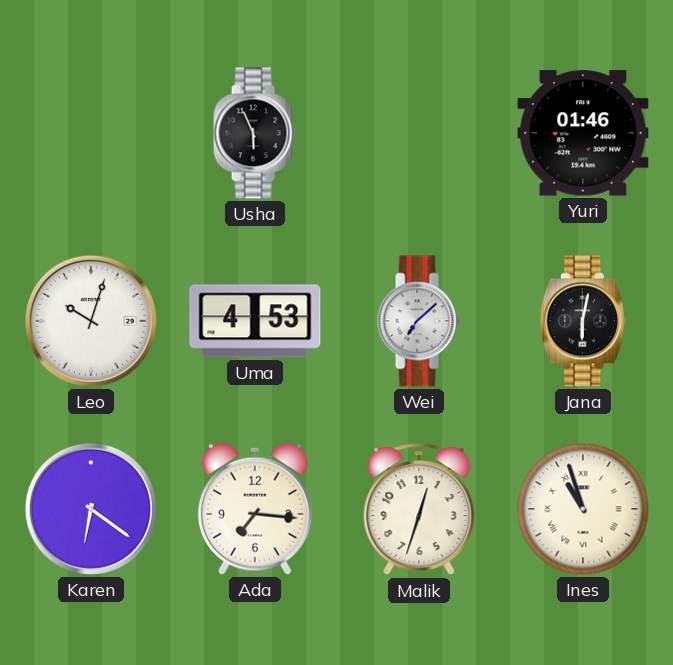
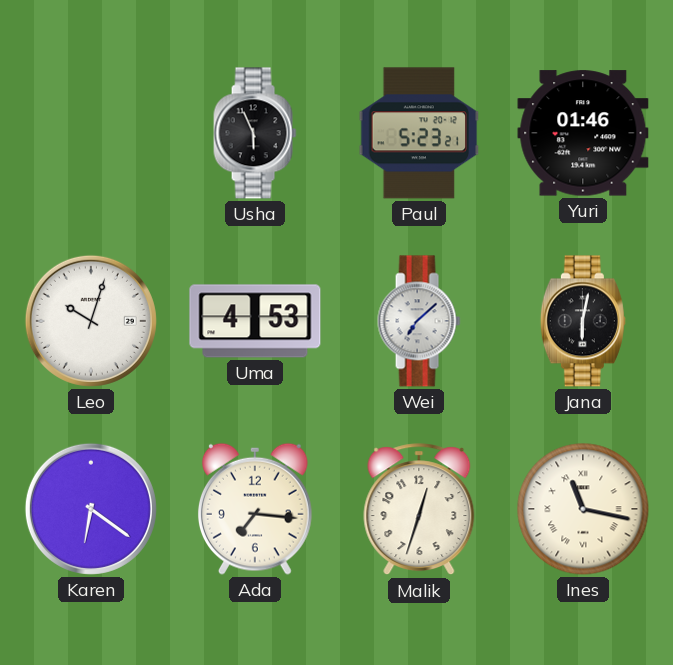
Paul: none -> 5:23
Ines: 10:57 -> 11:17
